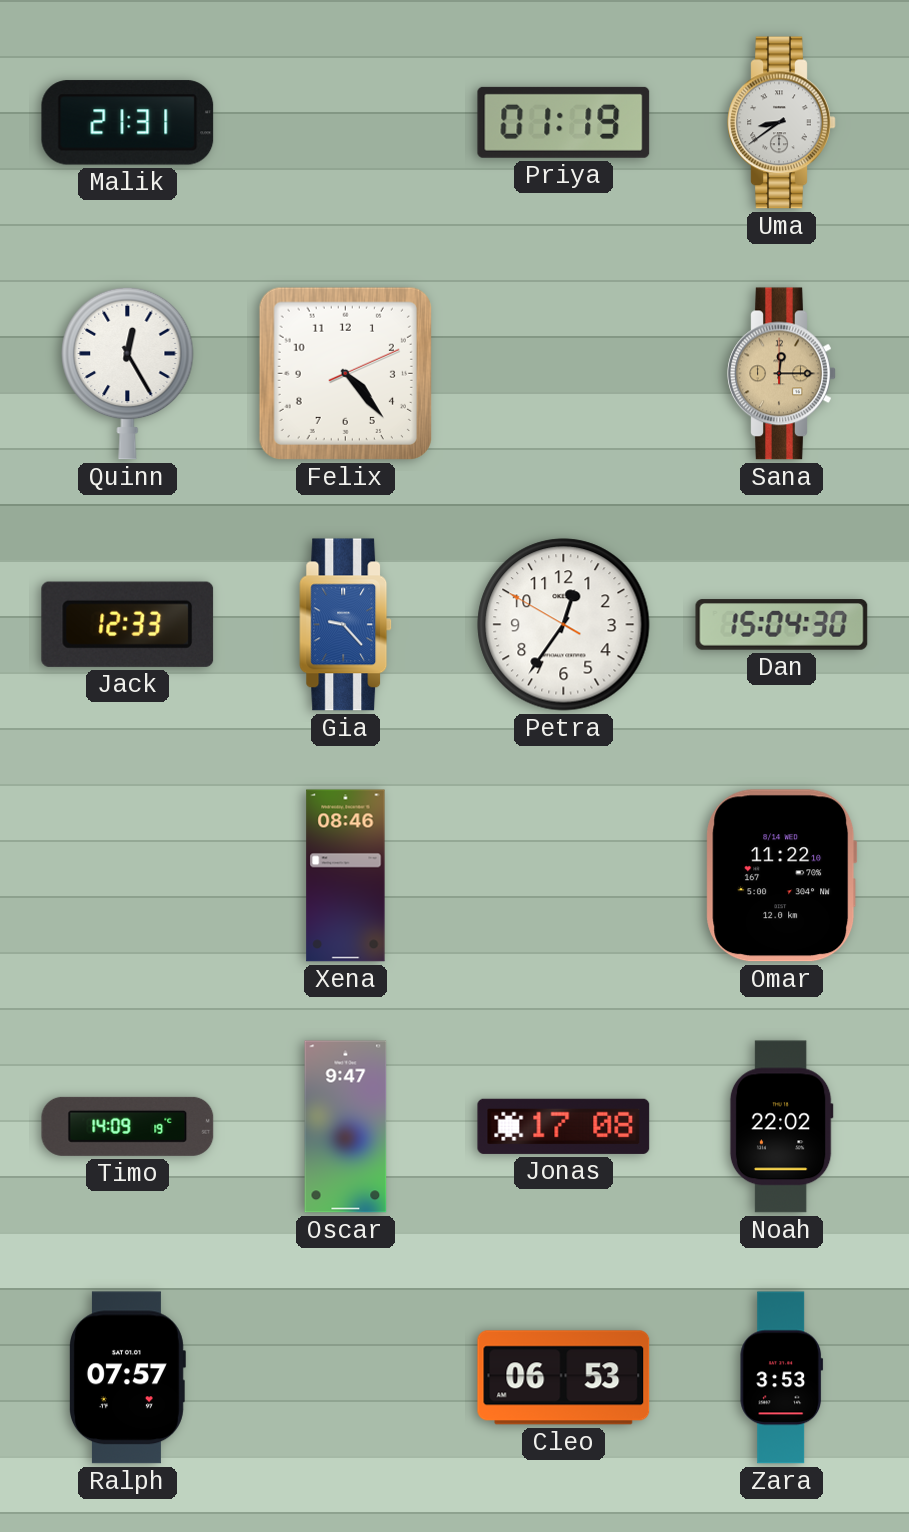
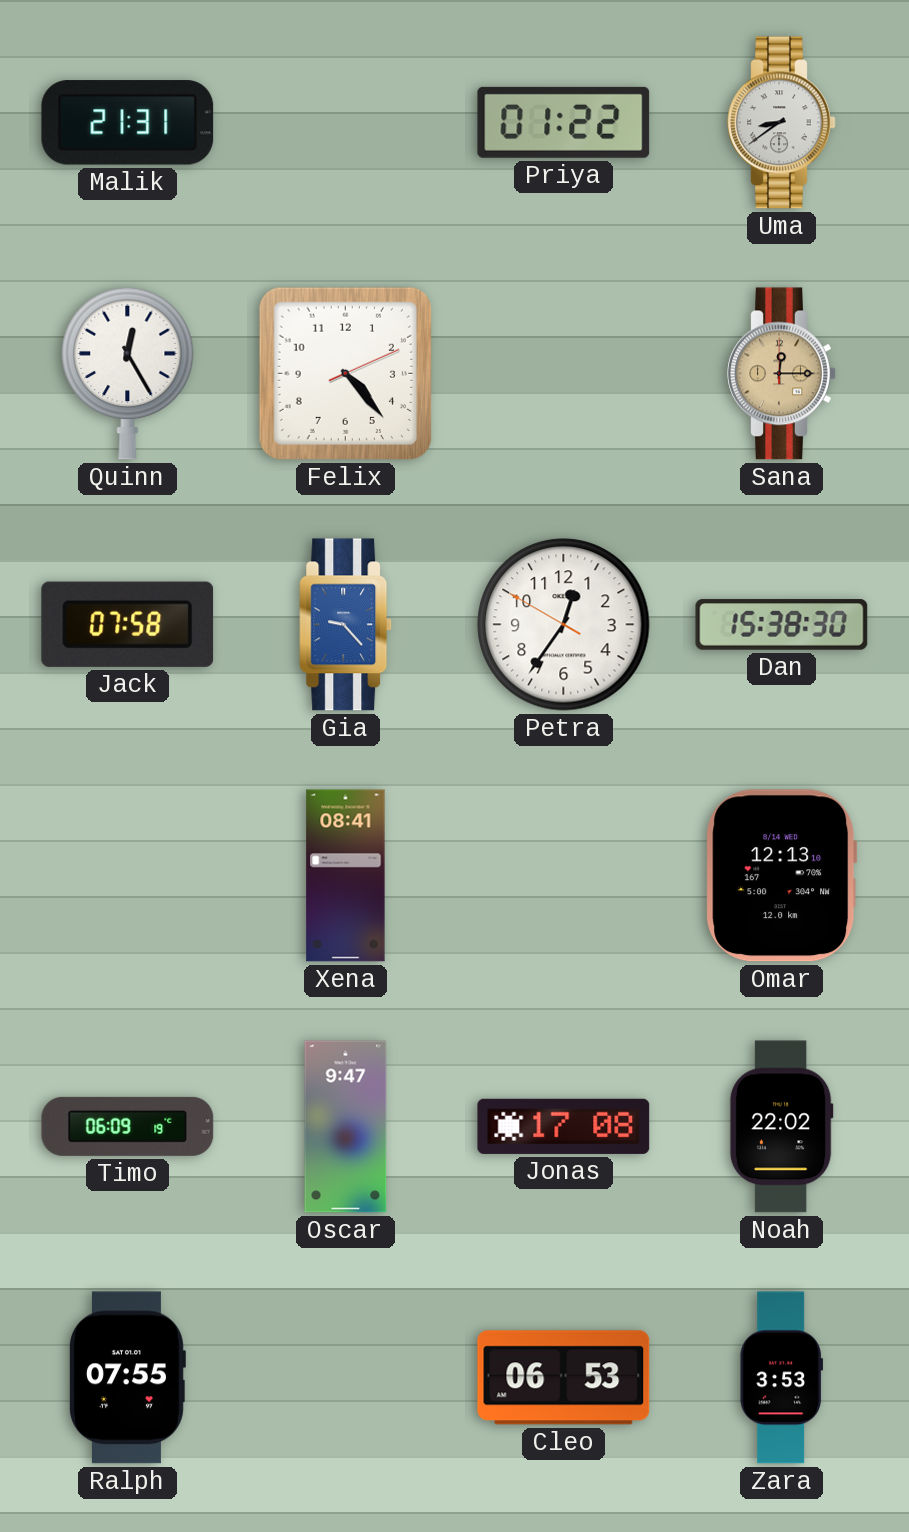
Priya: 01:19 -> 01:22
Jack: 12:33 -> 07:58
Dan: 15:04 -> 15:38
Xena: 08:46 -> 08:41
Omar: 11:22 -> 12:13
Timo: 14:09 -> 06:09
Ralph: 07:57 -> 07:55
